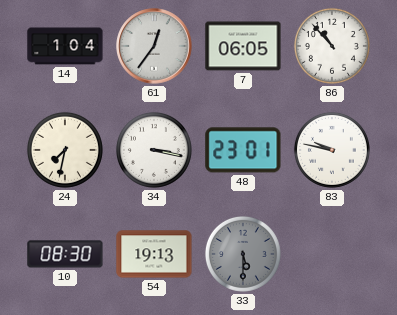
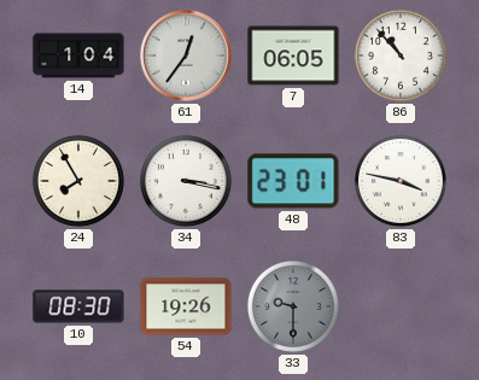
24: 7:32 -> 7:55
83: 9:47 -> 3:47
54: 19:13 -> 19:26
33: 5:30 -> 9:30
